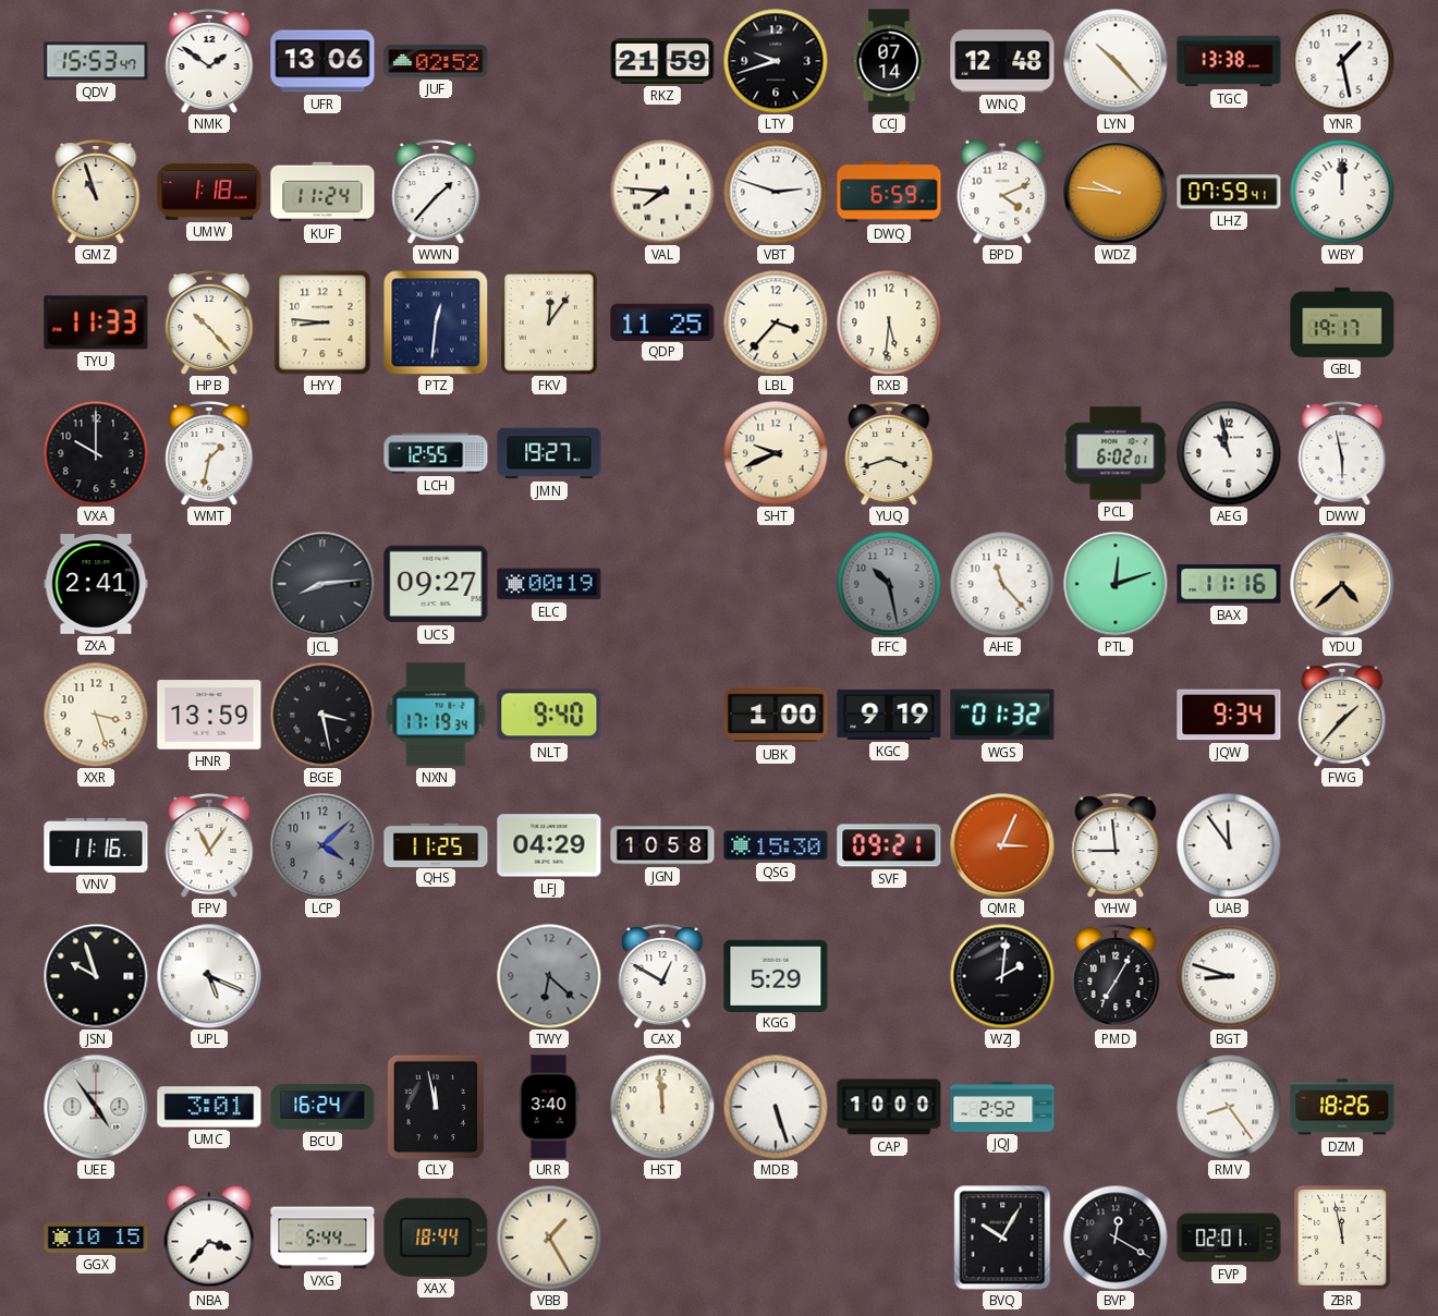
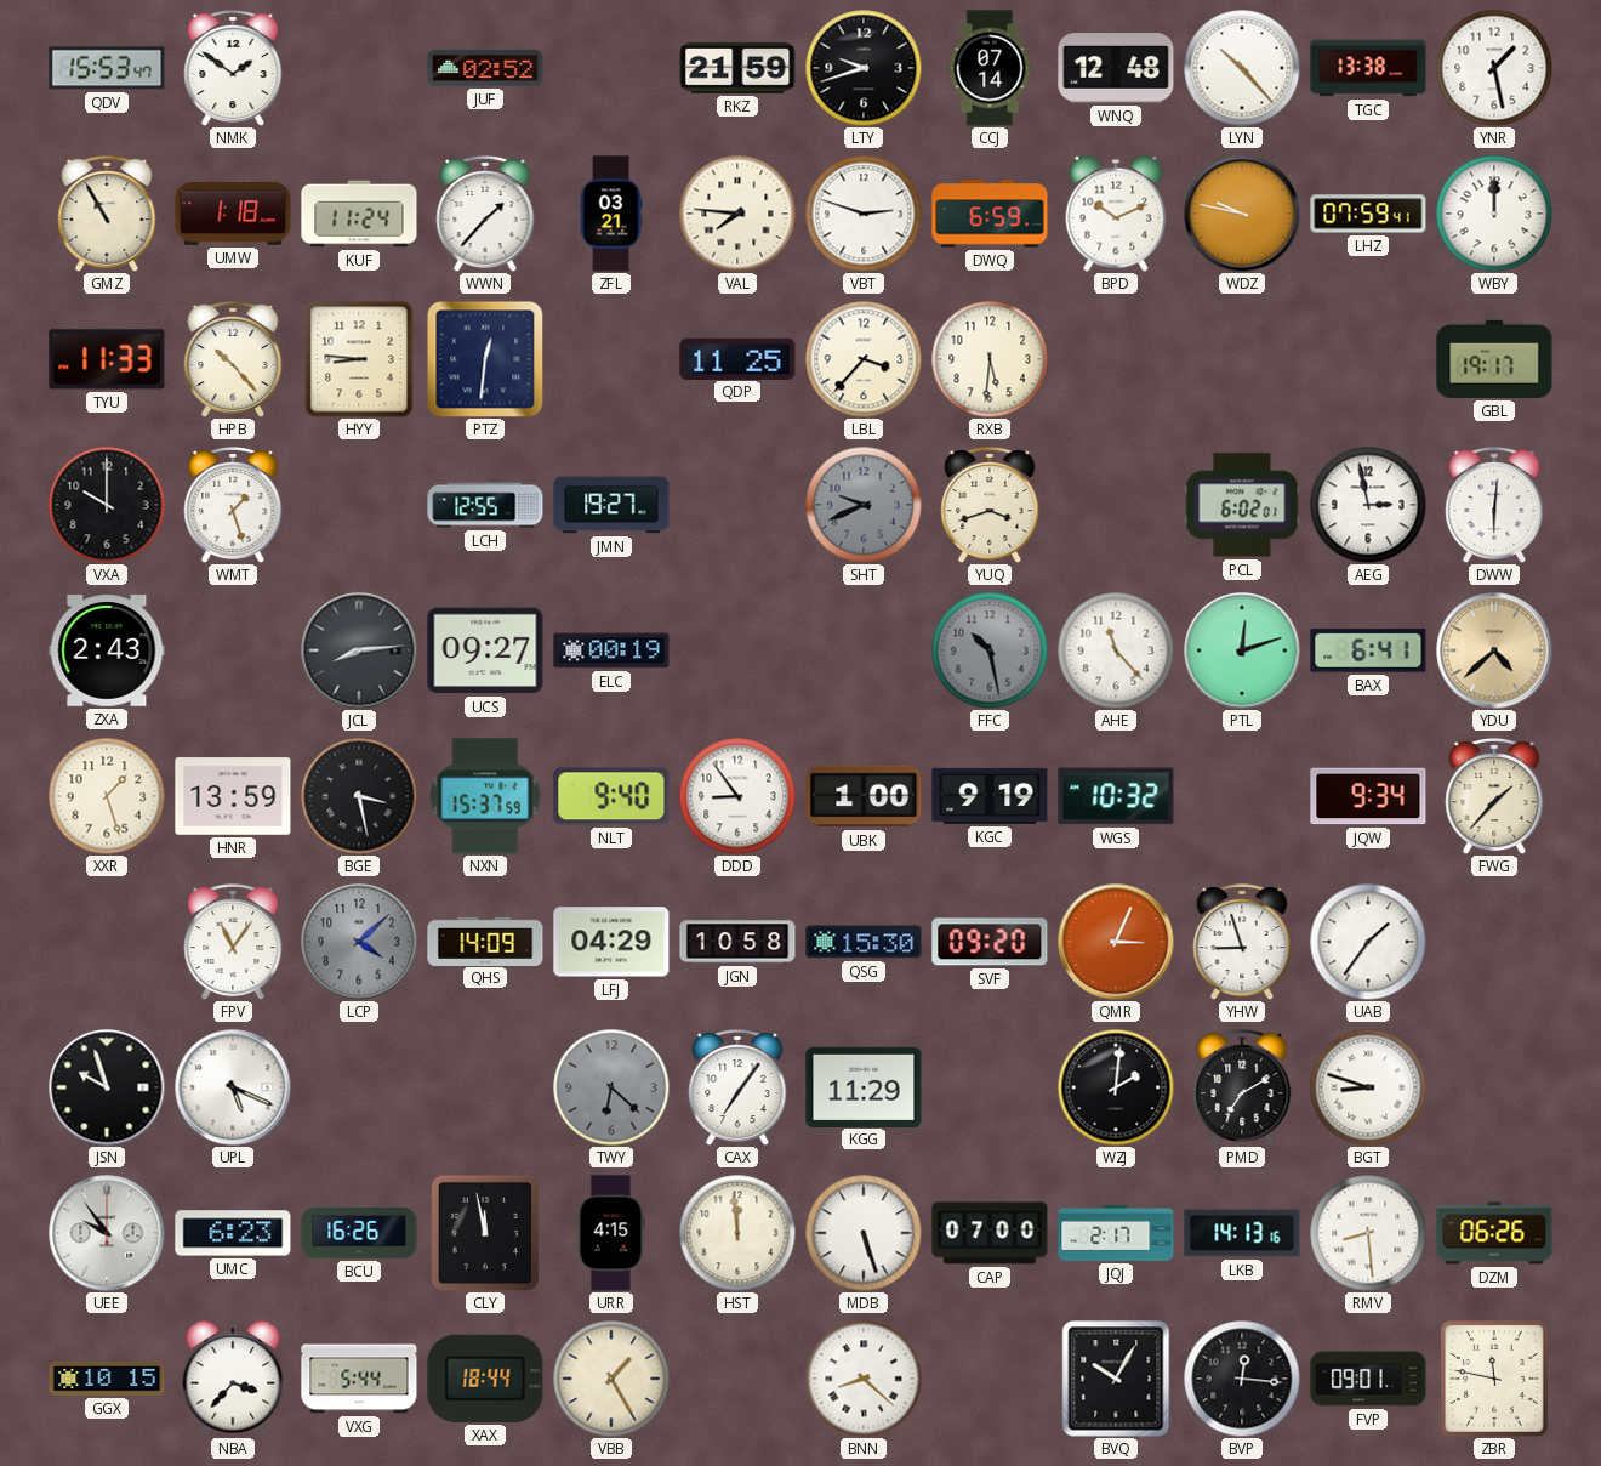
UFR: 13:06 -> none
GMZ: 10:57 -> 10:55
ZFL: none -> 03:21
BPD: 4:11 -> 10:11
WDZ: 9:46 -> 9:47
FKV: 12:06 -> none
WMT: 1:32 -> 1:27
SHT dial: cream -> grey
AEG: 10:58 -> 2:58
DWW: 5:58 -> 6:01
ZXA: 2:41 -> 2:43
BAX: 11:16 -> 6:41
XXR: 3:27 -> 1:27
NXN: 17:19 -> 15:37
DDD: none -> 8:54
WGS: 01:32 -> 10:32
VNV: 11:16 -> none
QHS: 11:25 -> 14:09
SVF: 09:21 -> 09:20
YHW: 8:59 -> 8:57
UAB: 11:54 -> 1:36
CAX: 12:50 -> 7:06
KGG: 5:29 -> 11:29
PMD: 7:05 -> 7:10
UEE: 4:54 -> 9:54
UMC: 3:01 -> 6:23
BCU: 16:24 -> 16:26
URR: 3:40 -> 4:15
CAP: 10:00 -> 07:00
JQJ: 2:52 -> 2:17
LKB: none -> 14:13
RMV: 8:24 -> 8:29
DZM: 18:26 -> 06:26
BNN: none -> 8:22
BVP: 12:20 -> 12:16
FVP: 02:01 -> 09:01
ZBR: 11:58 -> 11:47
